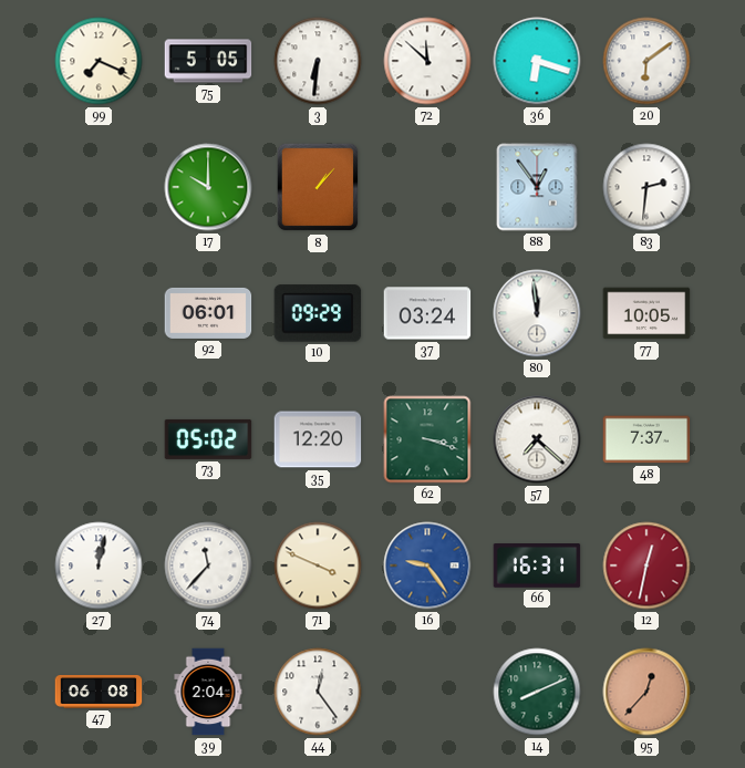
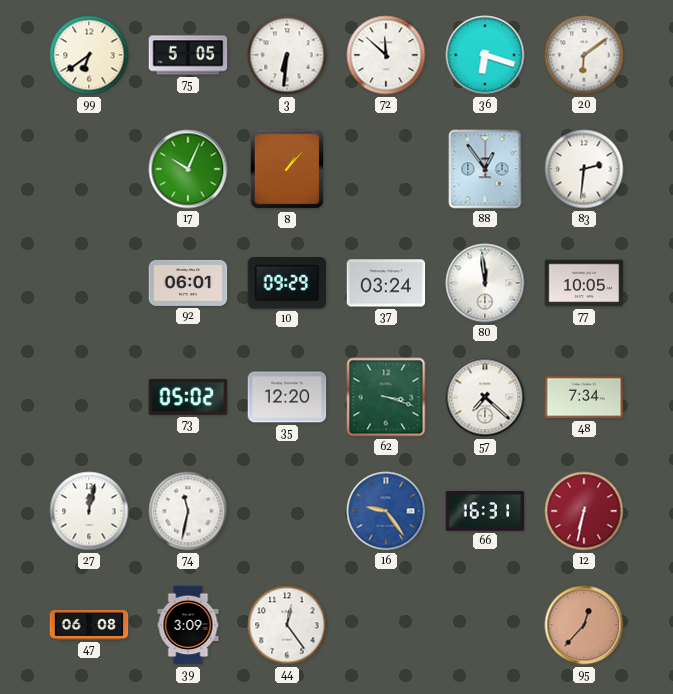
99: 7:19 -> 6:39
17: 10:00 -> 10:04
48: 7:37 -> 7:34
74: 11:37 -> 11:32
71: 3:49 -> none
12: 12:32 -> 6:32
39: 2:04 -> 3:09
14: 8:11 -> none
